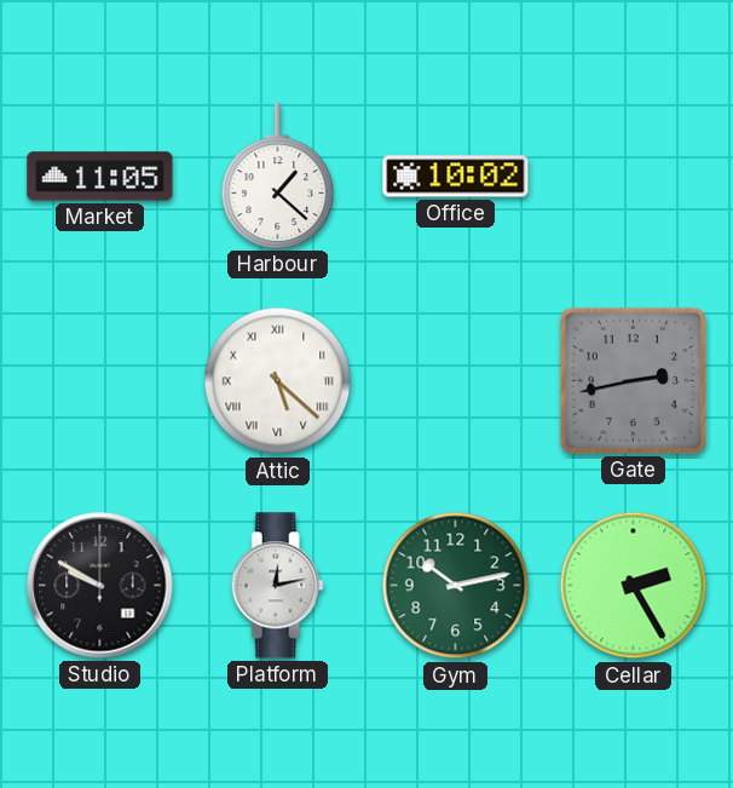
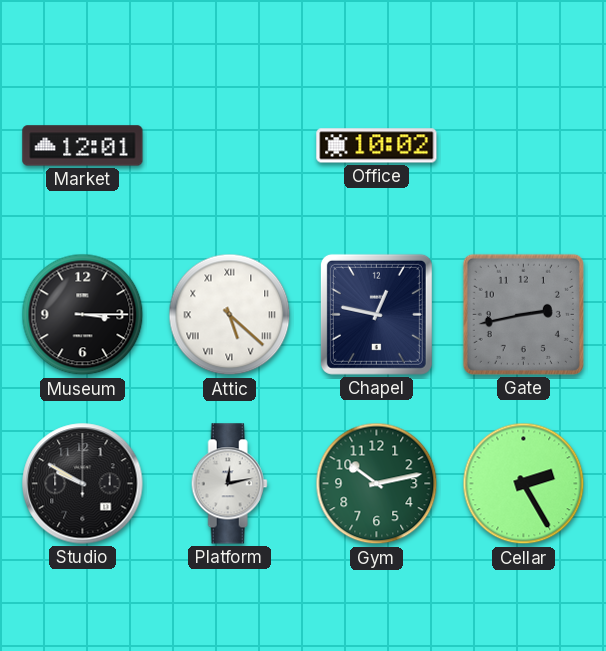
Market: 11:05 -> 12:01
Harbour: 1:22 -> none
Museum: none -> 3:15
Chapel: none -> 12:47
